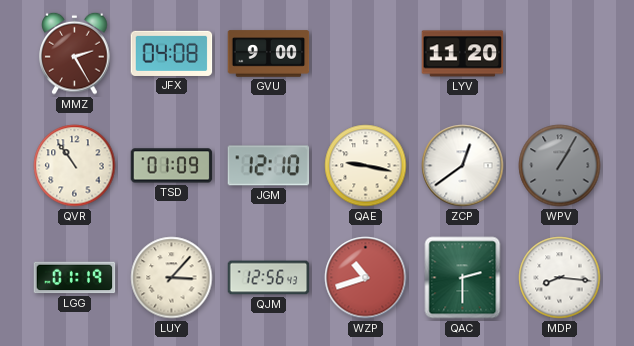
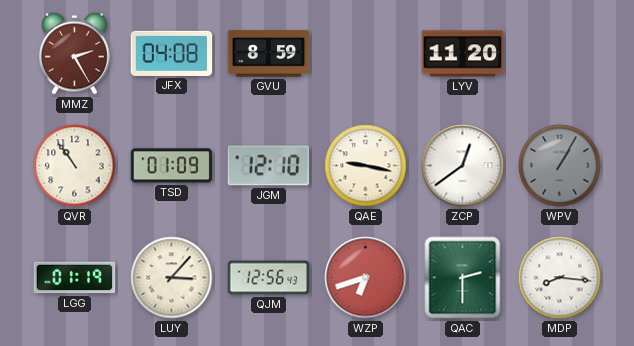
GVU: 9:00 -> 8:59
WZP: 10:42 -> 6:42
